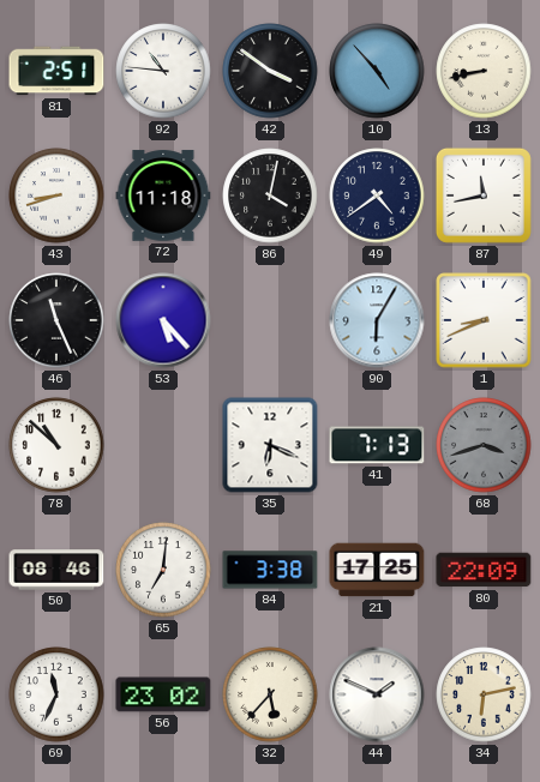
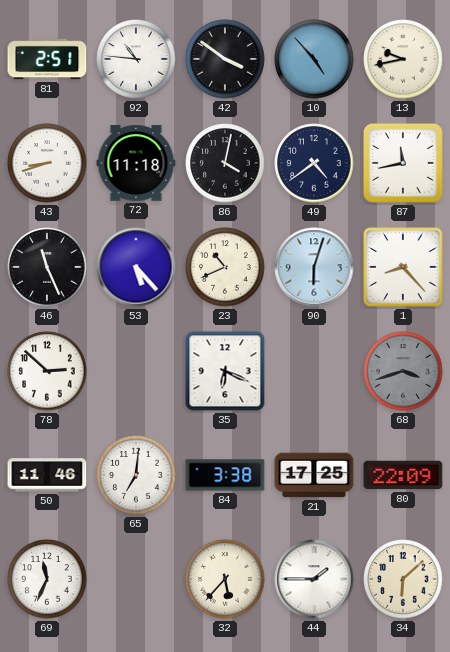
13: 8:43 -> 9:43
23: none -> 10:41
90: 6:05 -> 6:03
1: 8:41 -> 8:23
78: 10:52 -> 2:52
41: 7:13 -> none
50: 08:46 -> 11:46
56: 23:02 -> none
44: 1:49 -> 1:45
34: 6:13 -> 6:08
